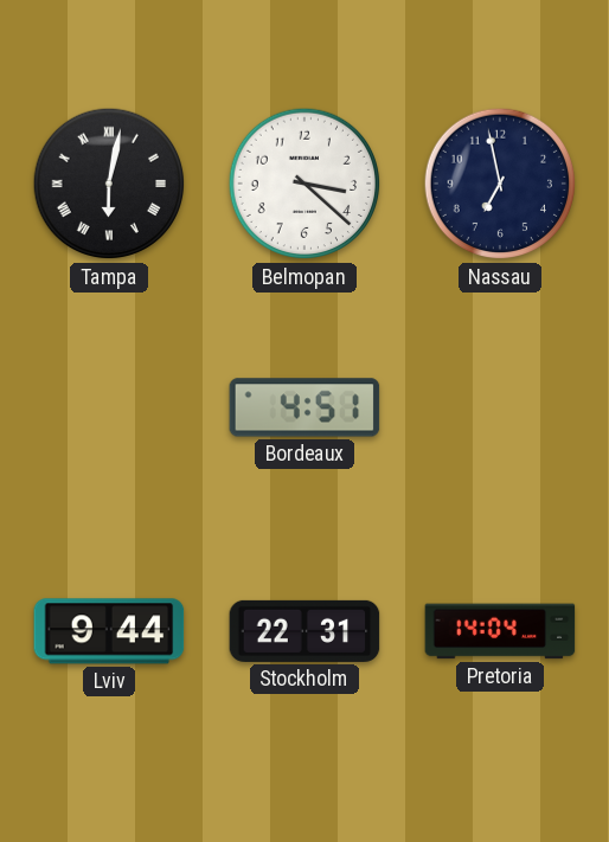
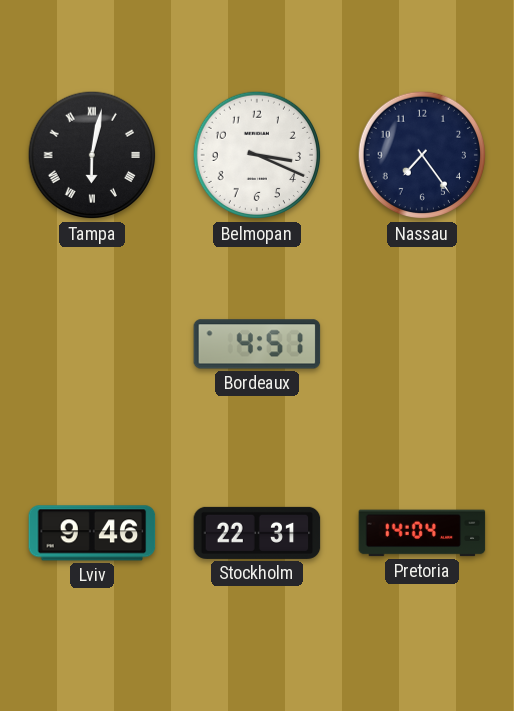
Belmopan: 3:22 -> 3:19
Nassau: 6:58 -> 7:24
Lviv: 9:44 -> 9:46
